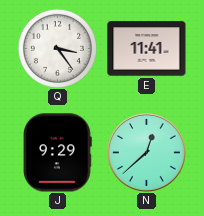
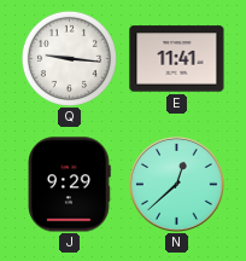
Q: 3:24 -> 9:16
